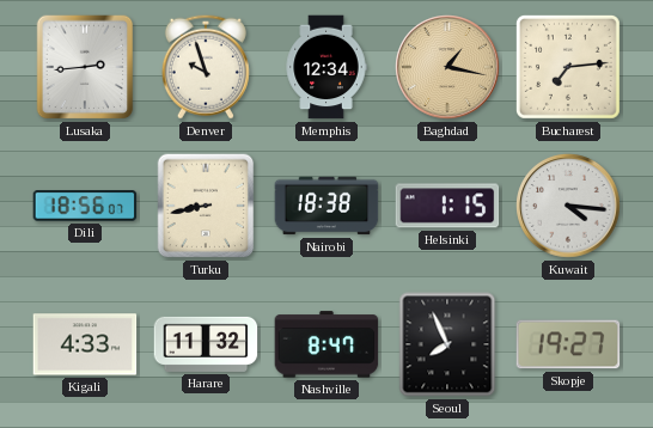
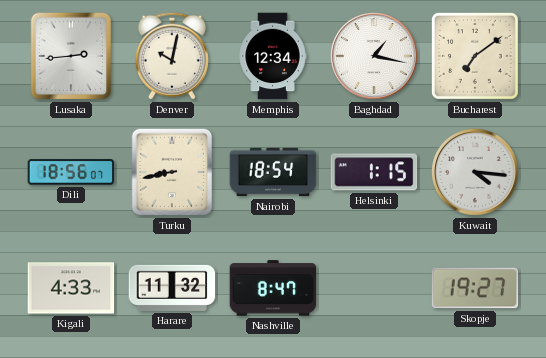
Denver: 9:57 -> 10:02
Baghdad dial: champagne -> white
Bucharest: 7:14 -> 7:09
Nairobi: 18:38 -> 18:54
Seoul: 7:56 -> none
